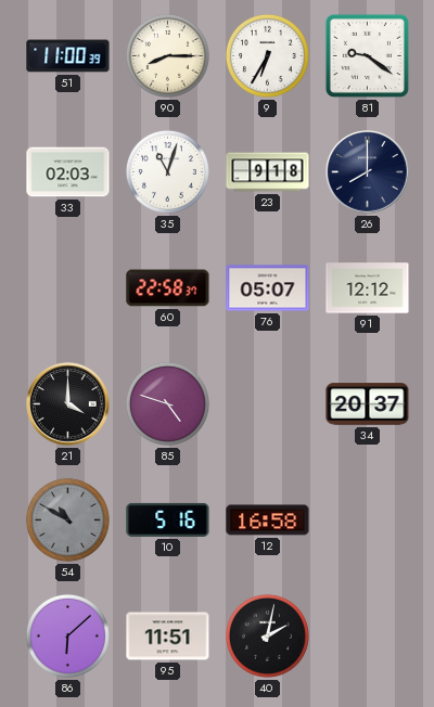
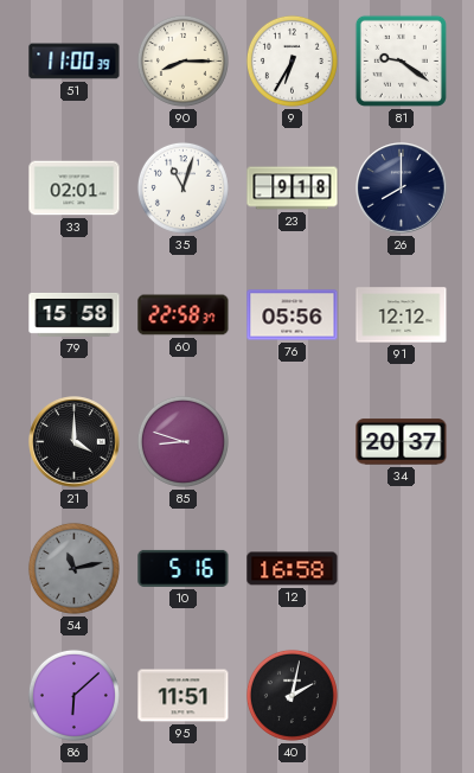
33: 02:03 -> 02:01
79: none -> 15:58
76: 05:07 -> 05:56
85: 4:48 -> 8:48
54: 10:50 -> 11:13
